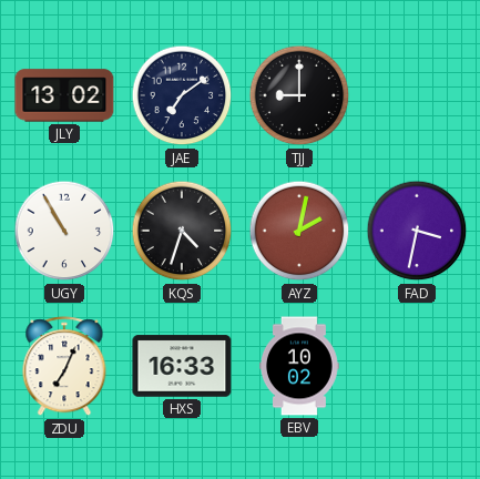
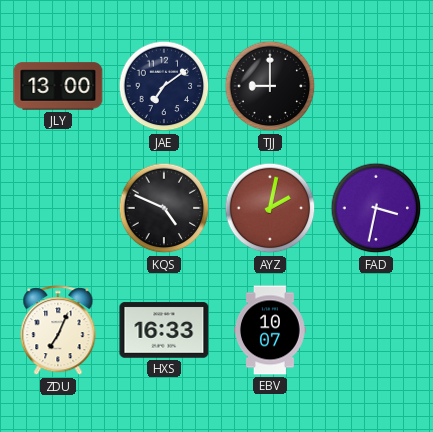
JLY: 13:02 -> 13:00
UGY: 10:55 -> none
KQS: 4:33 -> 4:49
EBV: 10:02 -> 10:07
